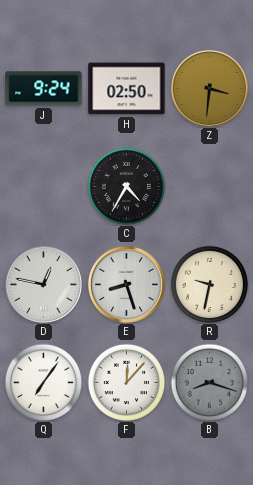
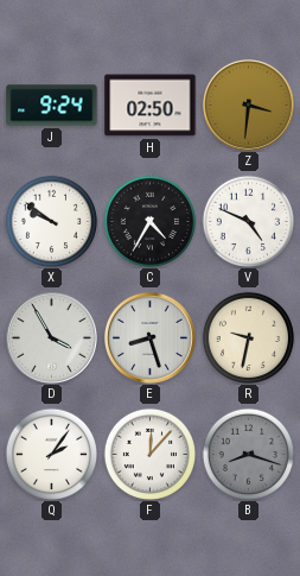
X: none -> 9:51
V: none -> 4:49
D: 12:47 -> 3:55
Q: 7:06 -> 2:06
